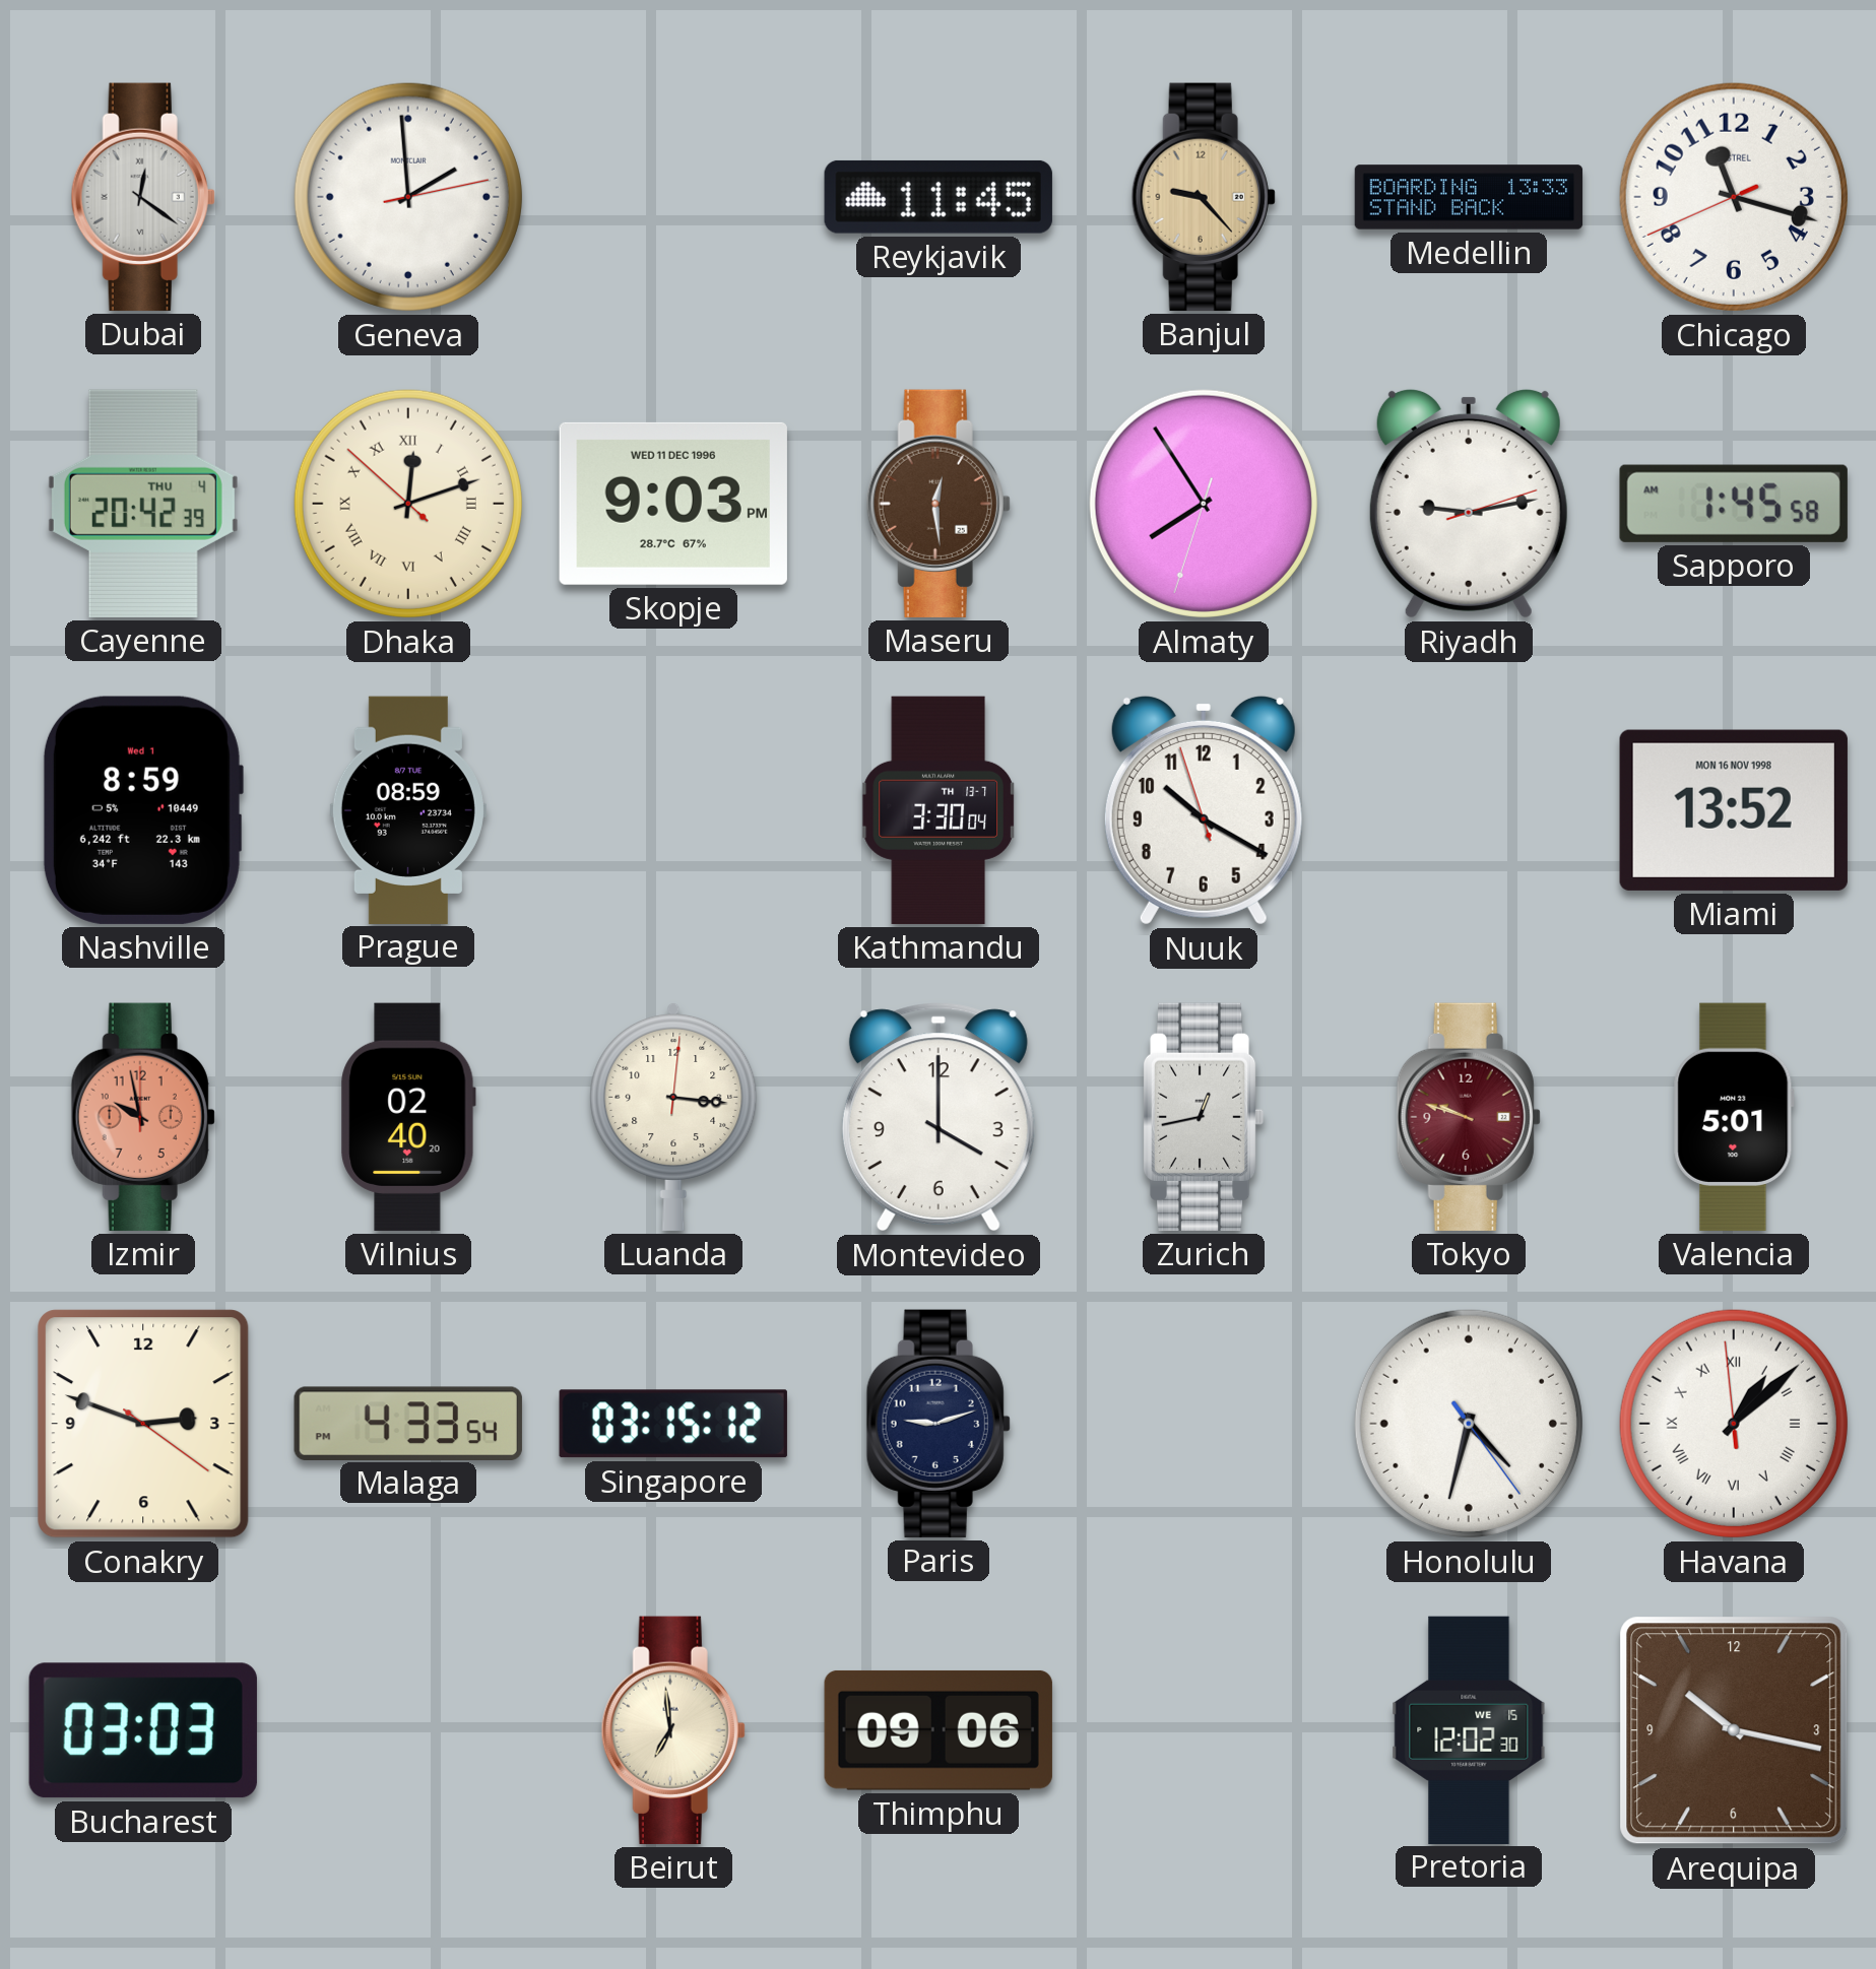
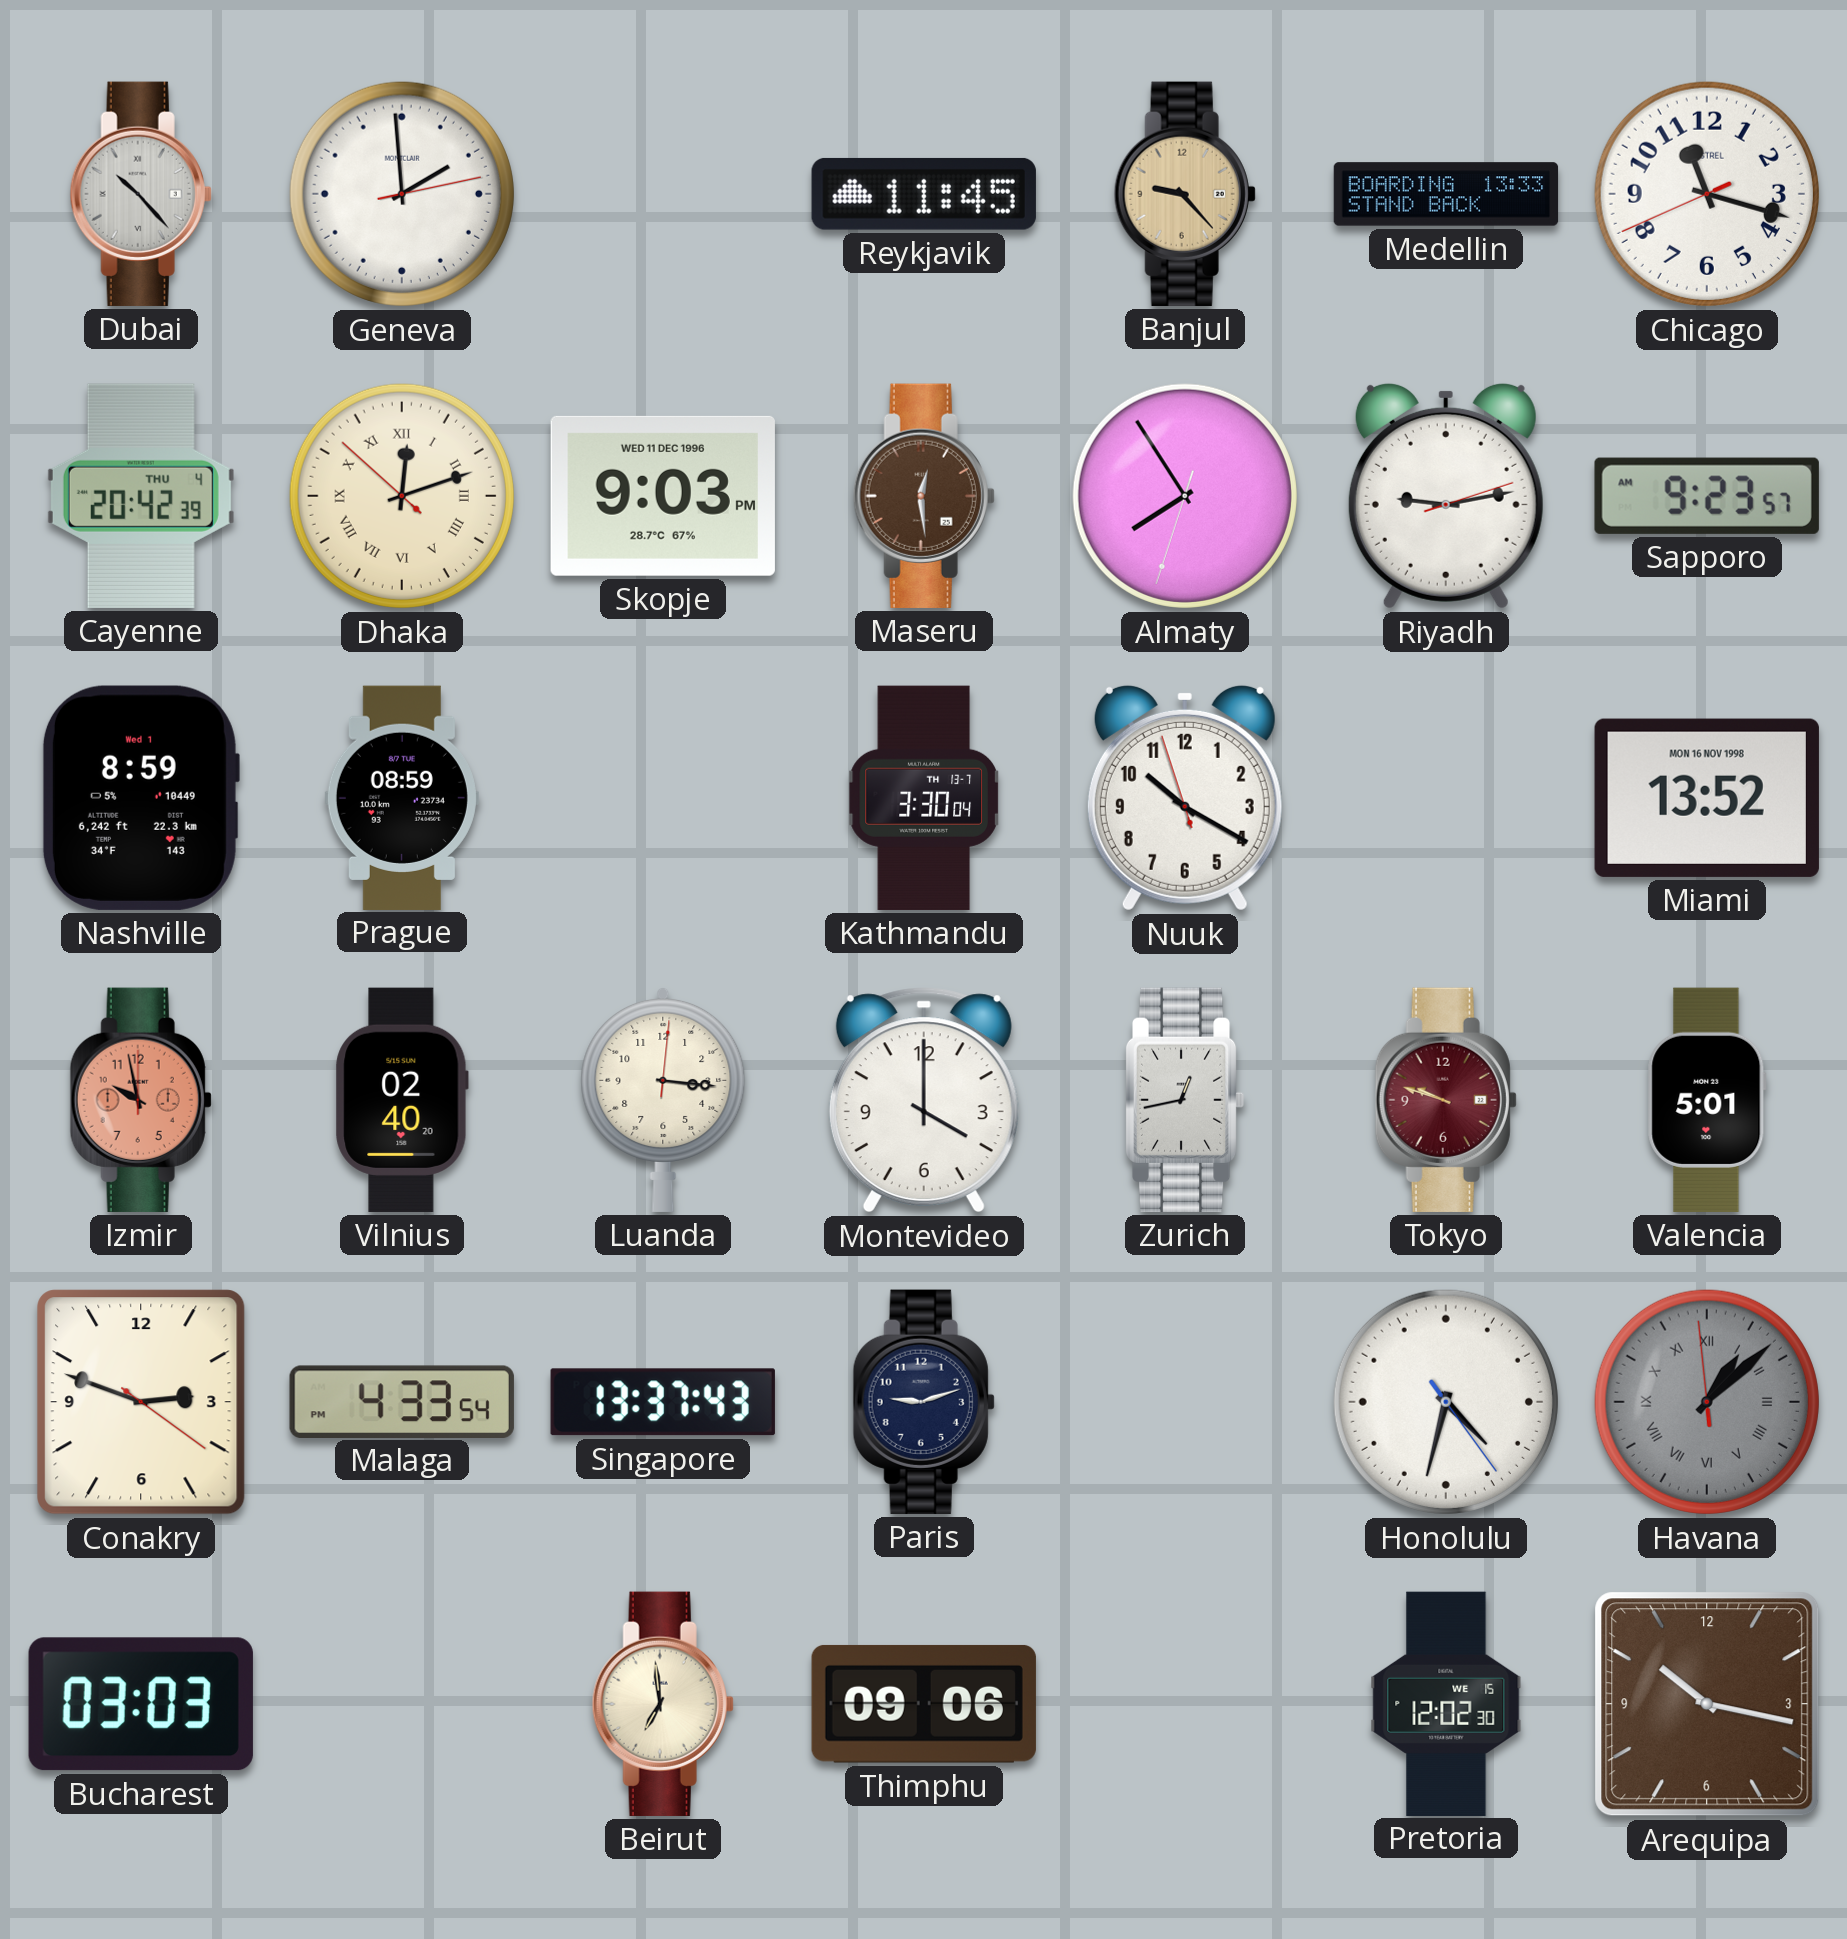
Dubai: 12:21 -> 10:23
Sapporo: 1:45 -> 9:23
Singapore: 03:15 -> 13:37
Havana dial: white -> grey
